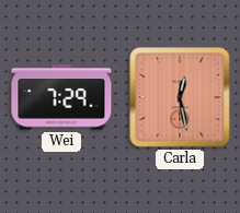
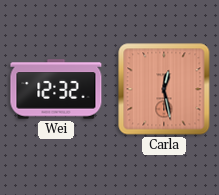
Wei: 7:29 -> 12:32
